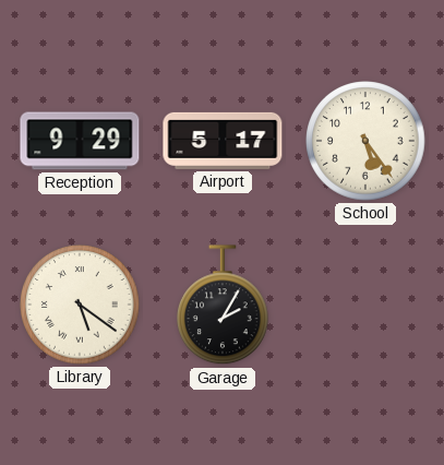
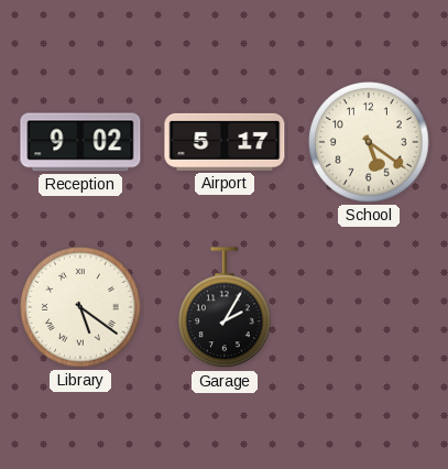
Reception: 9:29 -> 9:02
School: 5:24 -> 5:21
